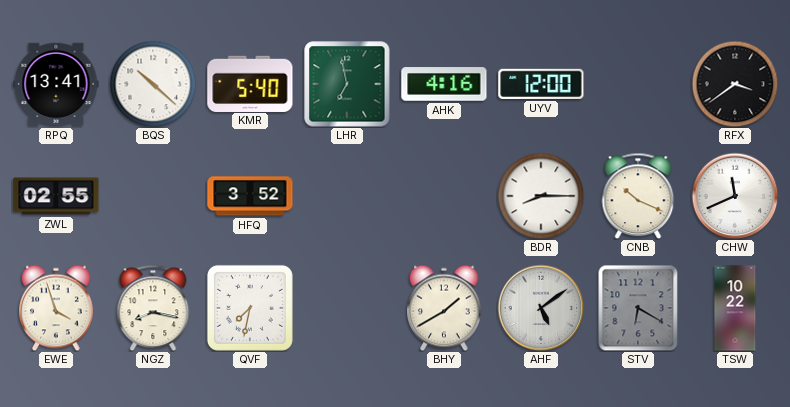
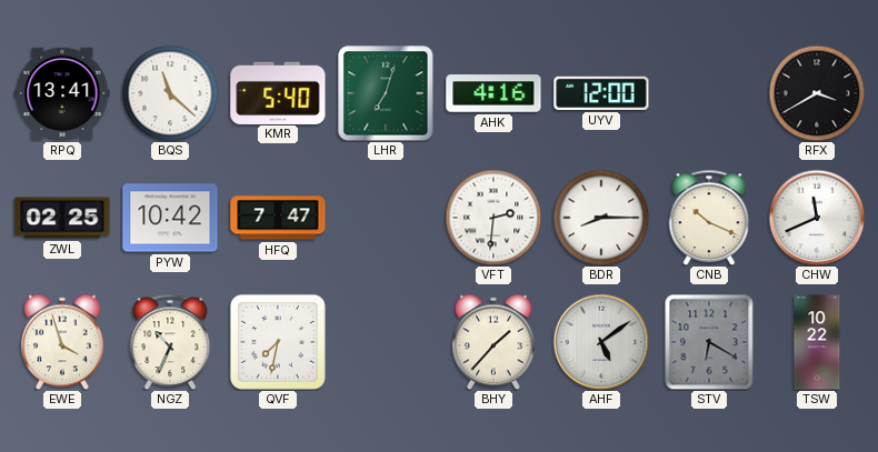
BQS: 10:22 -> 11:22
LHR: 6:58 -> 7:03
RFX: 3:39 -> 3:40
ZWL: 02:55 -> 02:25
PYW: none -> 10:42
HFQ: 3:52 -> 7:47
VFT: none -> 2:31
NGZ: 8:17 -> 10:34
BHY: 1:40 -> 1:37
